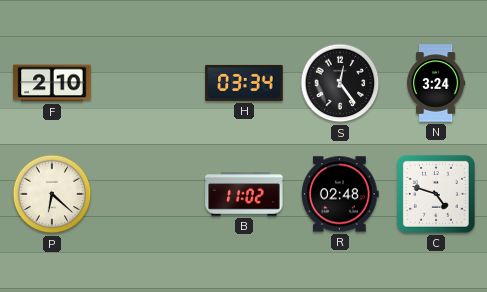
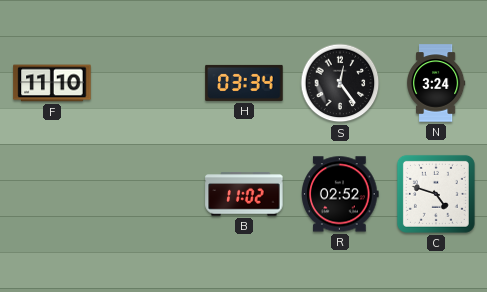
F: 2:10 -> 11:10
P: 6:22 -> none
R: 02:48 -> 02:52
